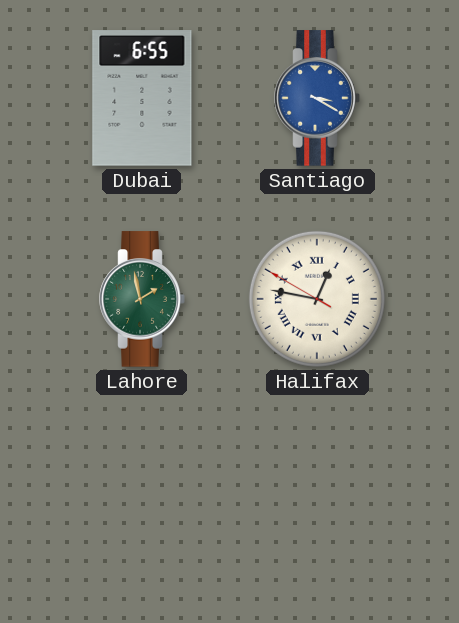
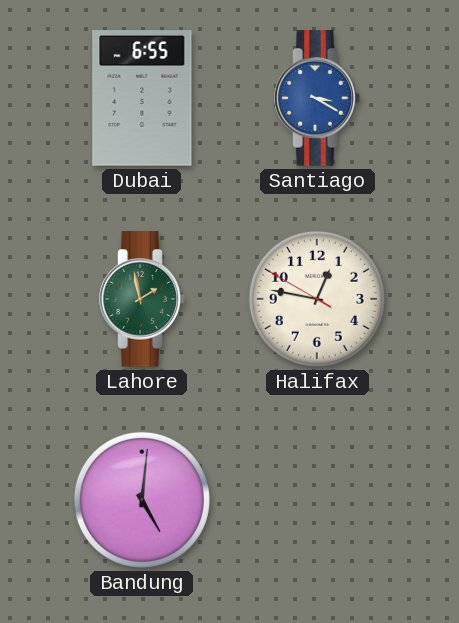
Halifax numerals: Roman -> Arabic
Bandung: none -> 5:01
